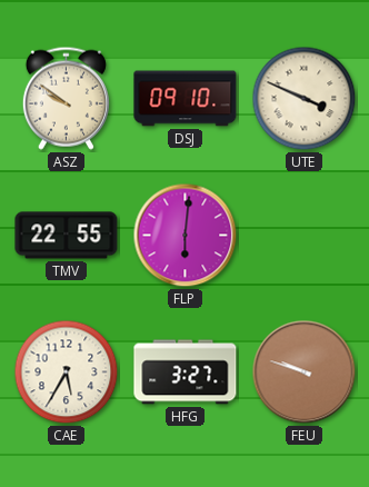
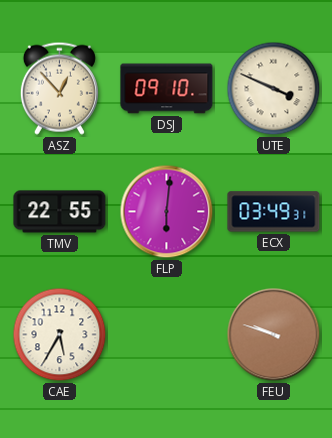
ASZ: 9:51 -> 12:53
ECX: none -> 03:49
HFG: 3:27 -> none
